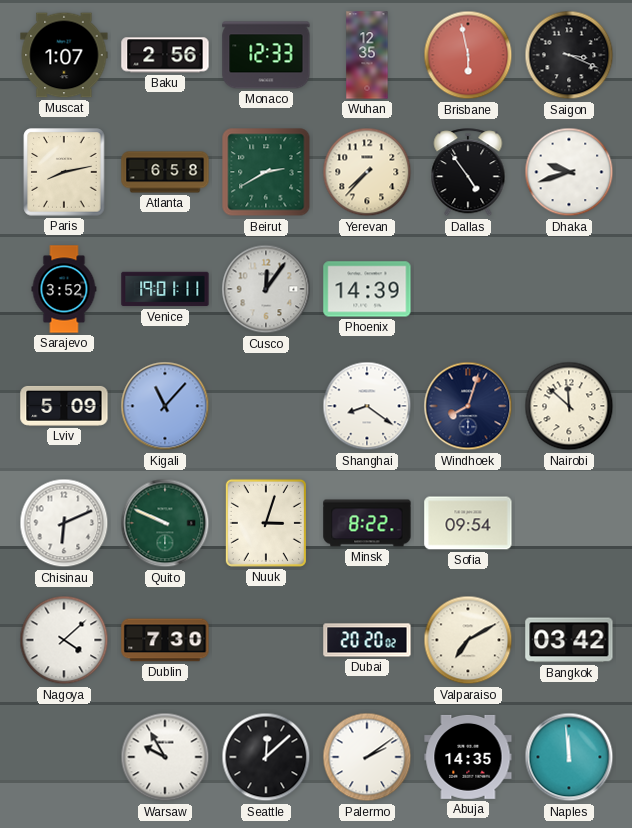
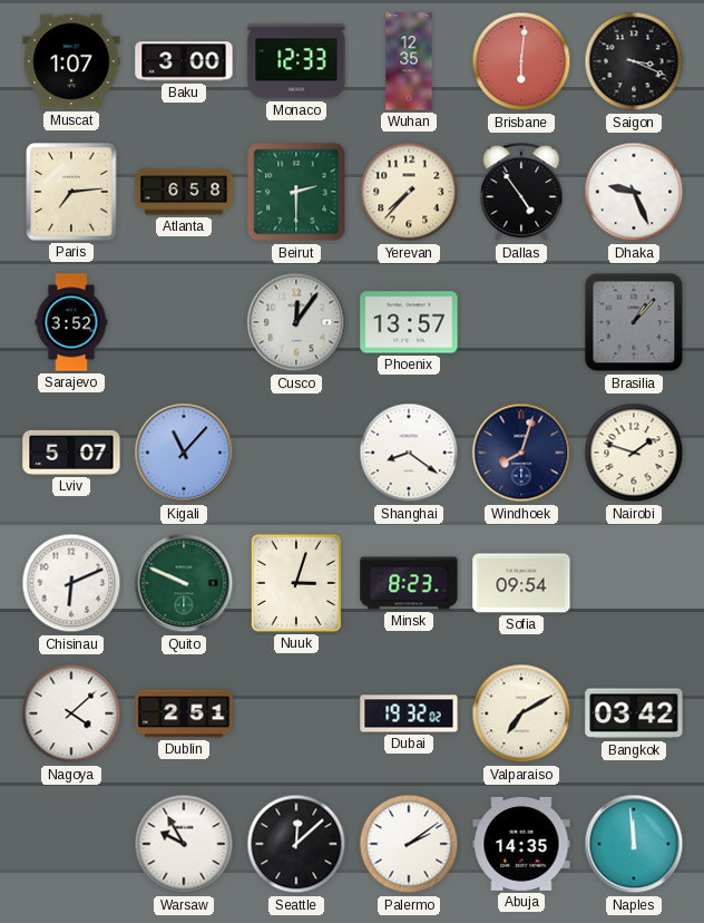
Baku: 2:56 -> 3:00
Brisbane: 5:58 -> 6:01
Paris: 8:13 -> 7:14
Beirut: 2:40 -> 2:30
Dhaka: 9:42 -> 9:26
Venice: 19:01 -> none
Phoenix: 14:39 -> 13:57
Brasilia: none -> 1:07
Lviv: 5:09 -> 5:07
Nairobi: 11:52 -> 1:48
Minsk: 8:22 -> 8:23
Dublin: 7:30 -> 2:51
Dubai: 20:20 -> 19:32
